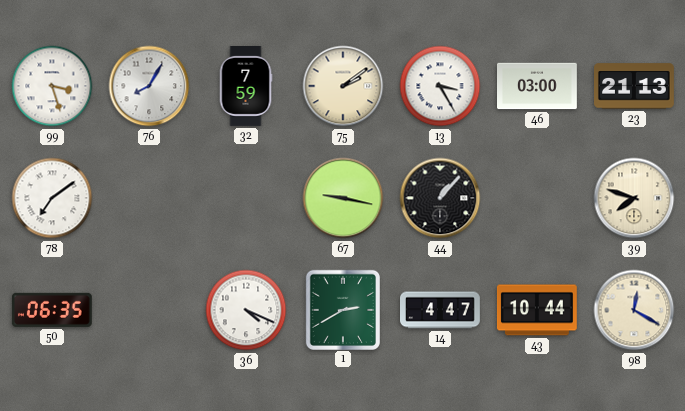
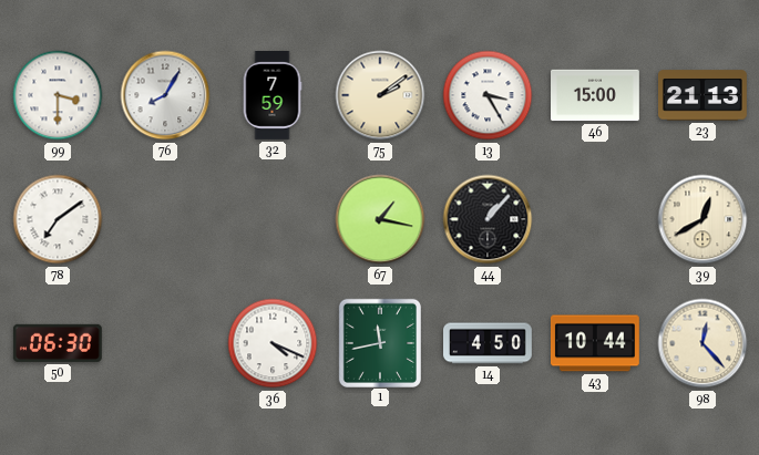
99: 3:27 -> 3:30
46: 03:00 -> 15:00
67: 9:17 -> 1:17
39: 7:48 -> 12:40
50: 06:35 -> 06:30
1: 2:40 -> 11:43
14: 4:47 -> 4:50
98: 12:20 -> 12:23
